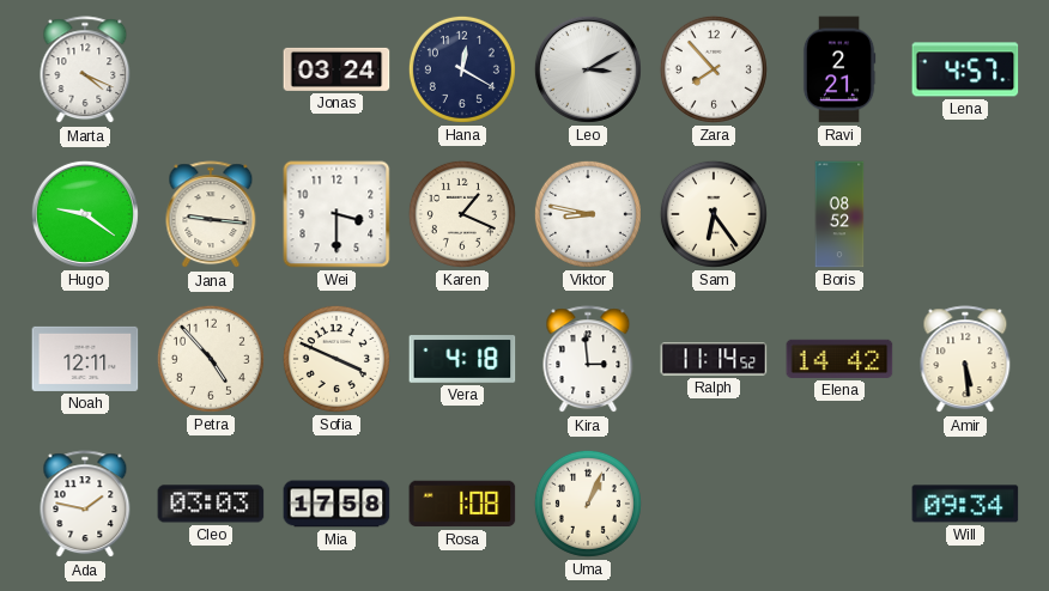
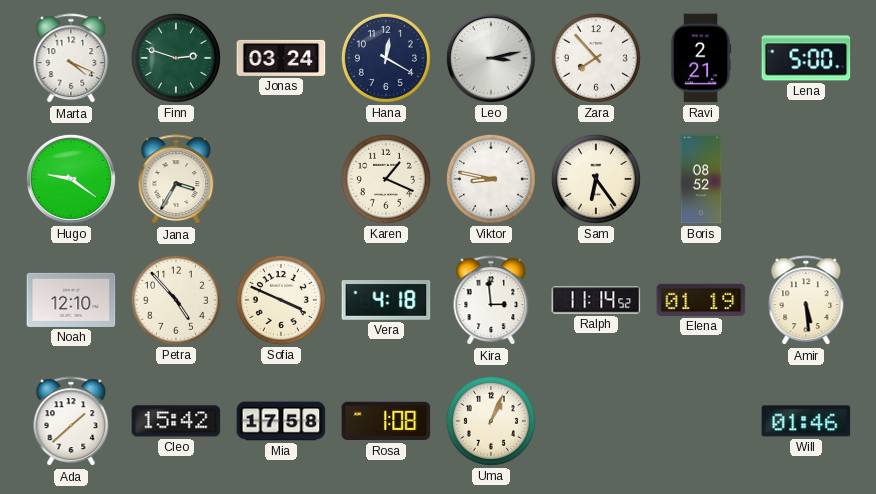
Finn: none -> 2:48
Leo: 3:10 -> 3:13
Lena: 4:57 -> 5:00
Jana: 9:16 -> 3:35
Wei: 3:30 -> none
Noah: 12:11 -> 12:10
Elena: 14:42 -> 01:19
Ada: 1:47 -> 1:38
Cleo: 03:03 -> 15:42
Will: 09:34 -> 01:46
